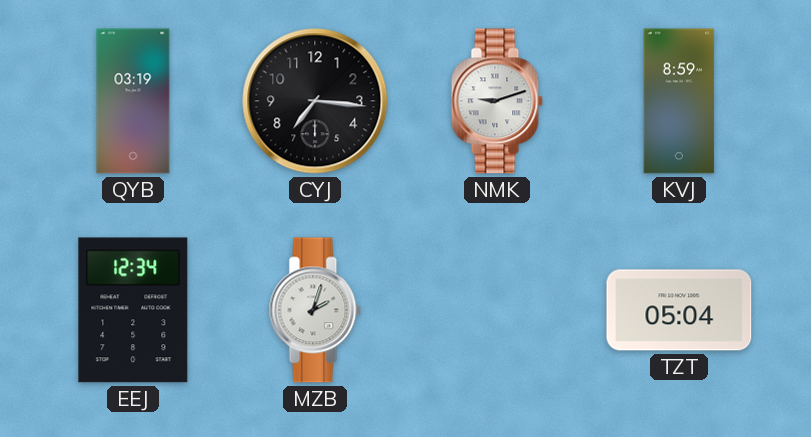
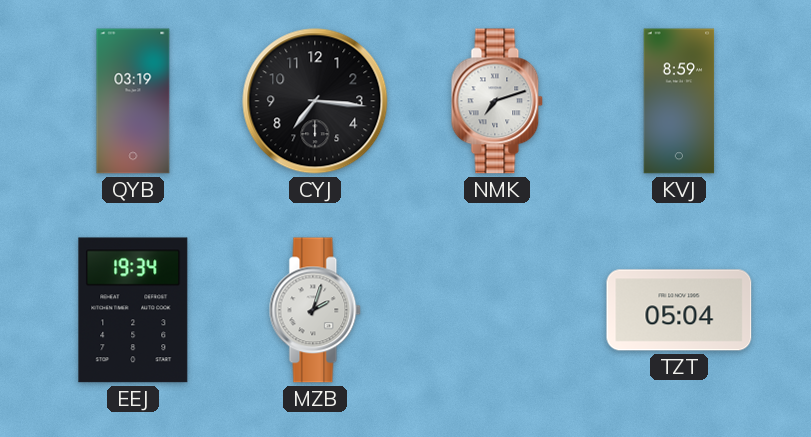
NMK: 9:12 -> 7:12
EEJ: 12:34 -> 19:34
